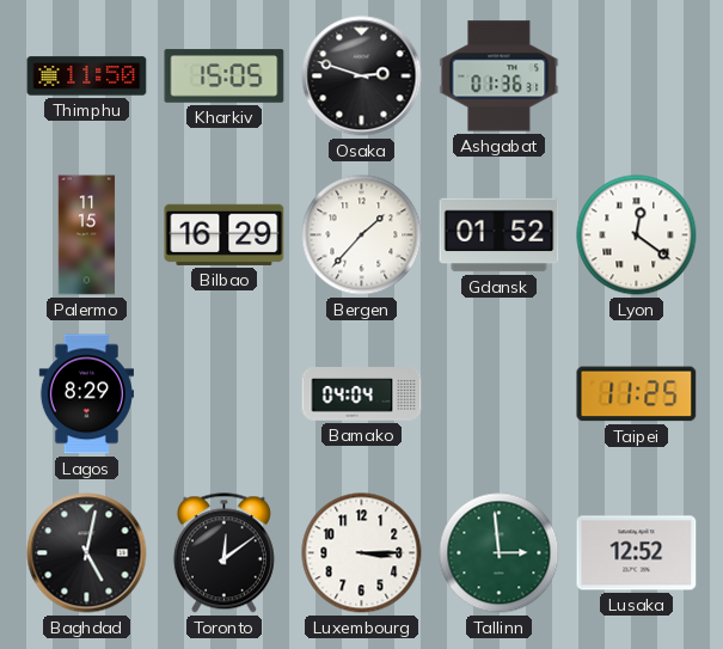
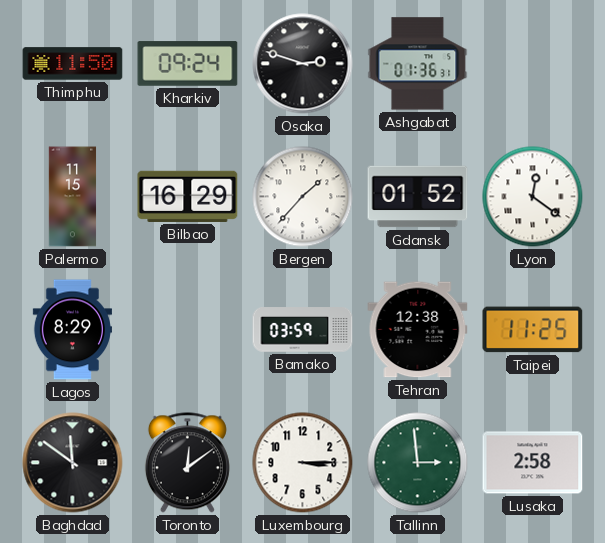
Kharkiv: 15:05 -> 09:24
Bamako: 04:04 -> 03:59
Tehran: none -> 12:38
Baghdad: 5:02 -> 11:51
Lusaka: 12:52 -> 2:58
